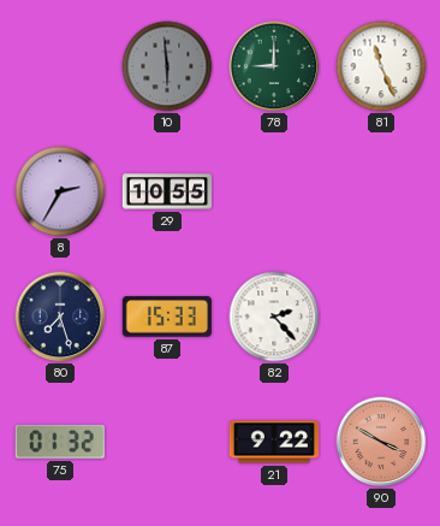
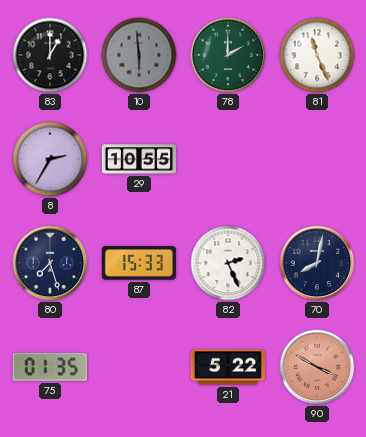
83: none -> 1:00
78: 9:00 -> 2:00
82: 2:23 -> 2:26
70: none -> 8:02
75: 01:32 -> 01:35
21: 9:22 -> 5:22
